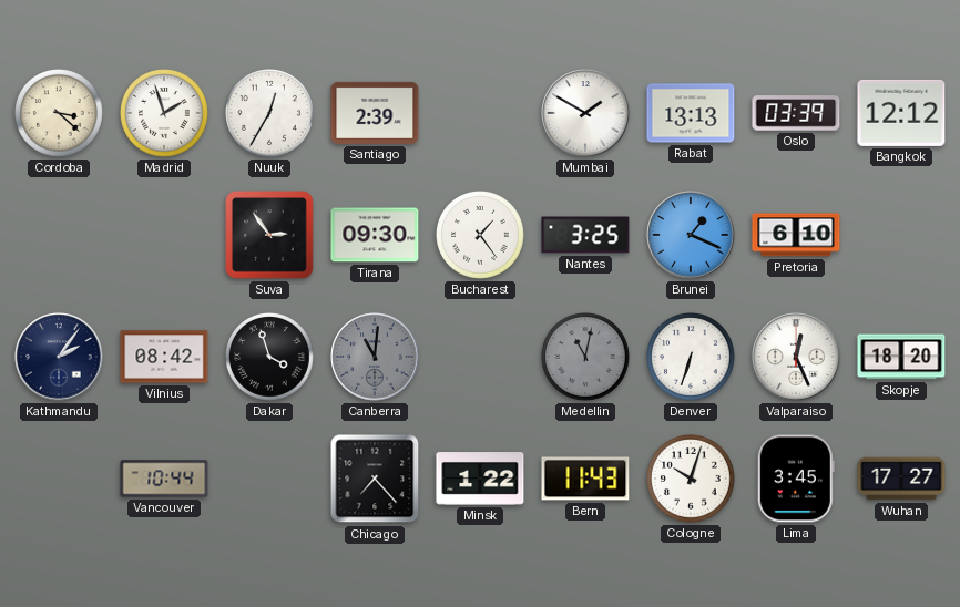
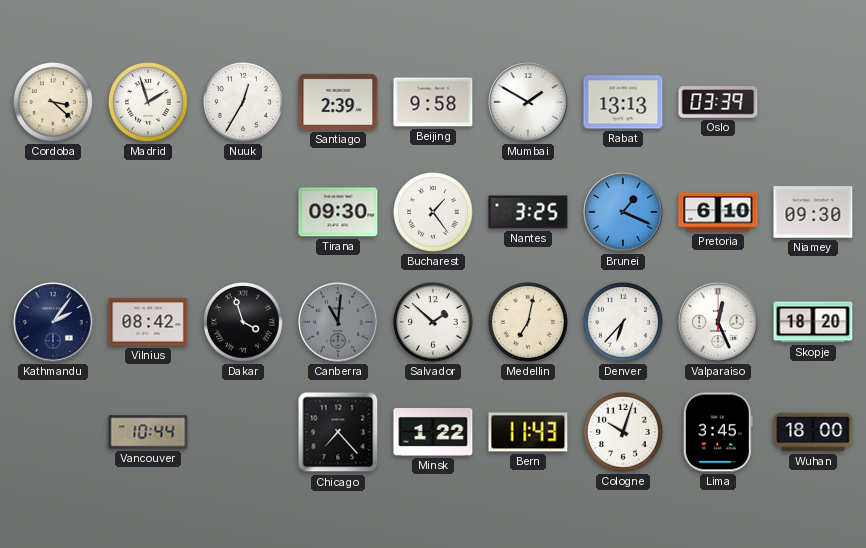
Beijing: none -> 9:58
Bangkok: 12:12 -> none
Suva: 2:54 -> none
Niamey: none -> 09:30
Salvador: none -> 1:52
Medellin: 11:02 -> 7:02
Medellin dial: grey -> cream
Denver: 6:33 -> 6:37
Wuhan: 17:27 -> 18:00
